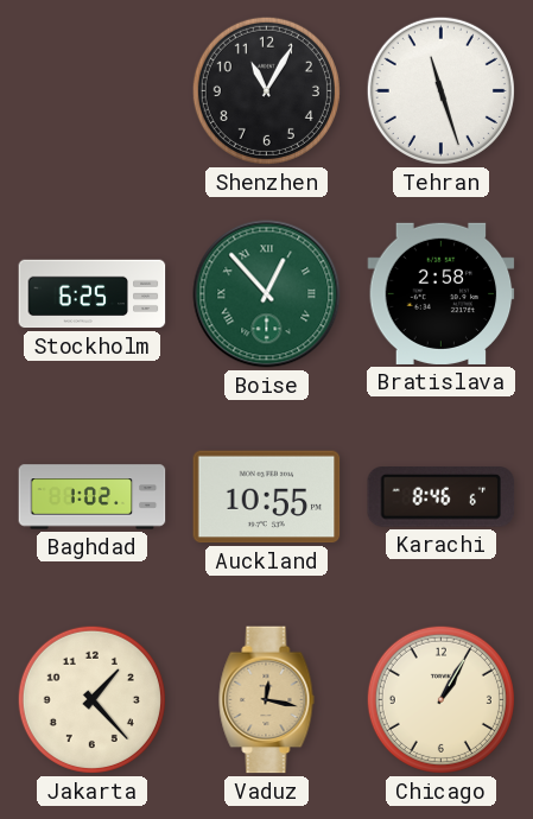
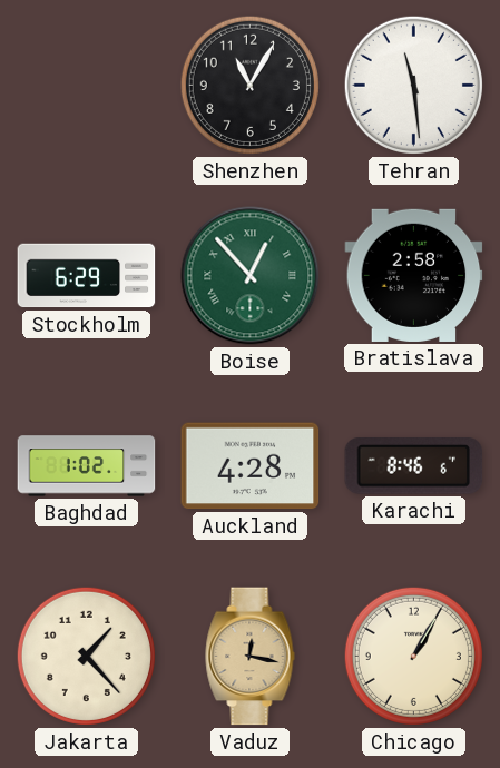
Tehran: 11:27 -> 11:29
Stockholm: 6:25 -> 6:29
Auckland: 10:55 -> 4:28
